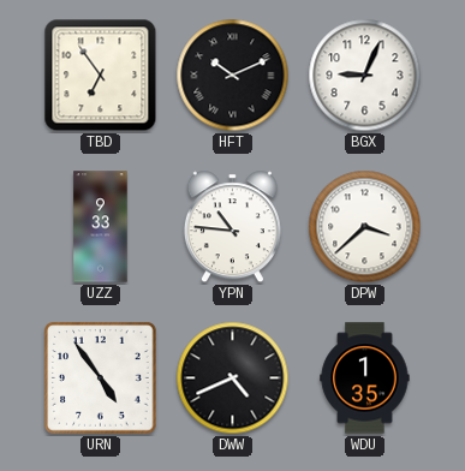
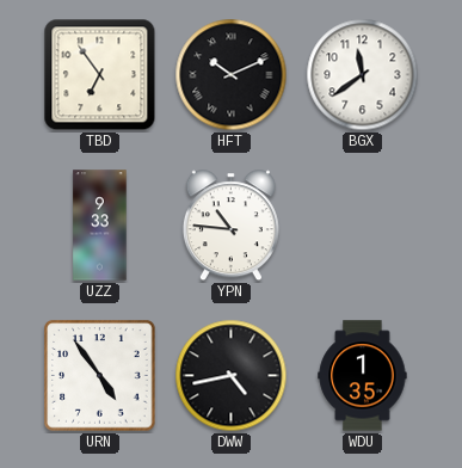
BGX: 9:04 -> 11:39
DPW: 3:38 -> none
DWW: 4:41 -> 4:43
